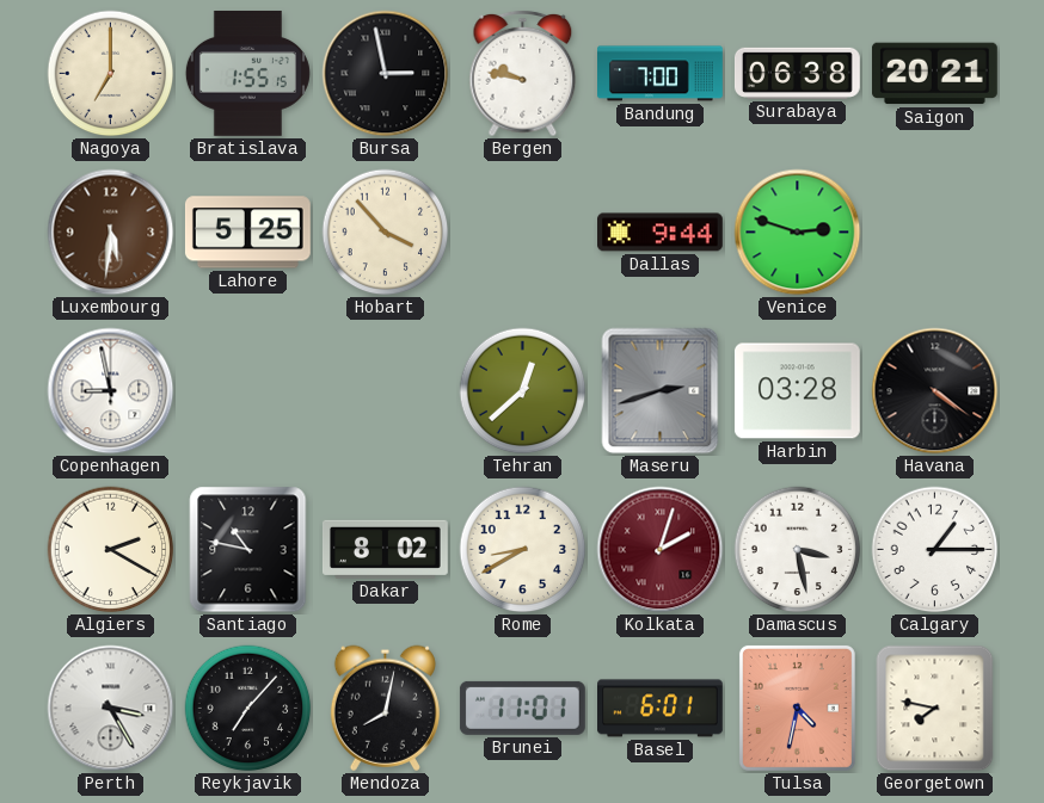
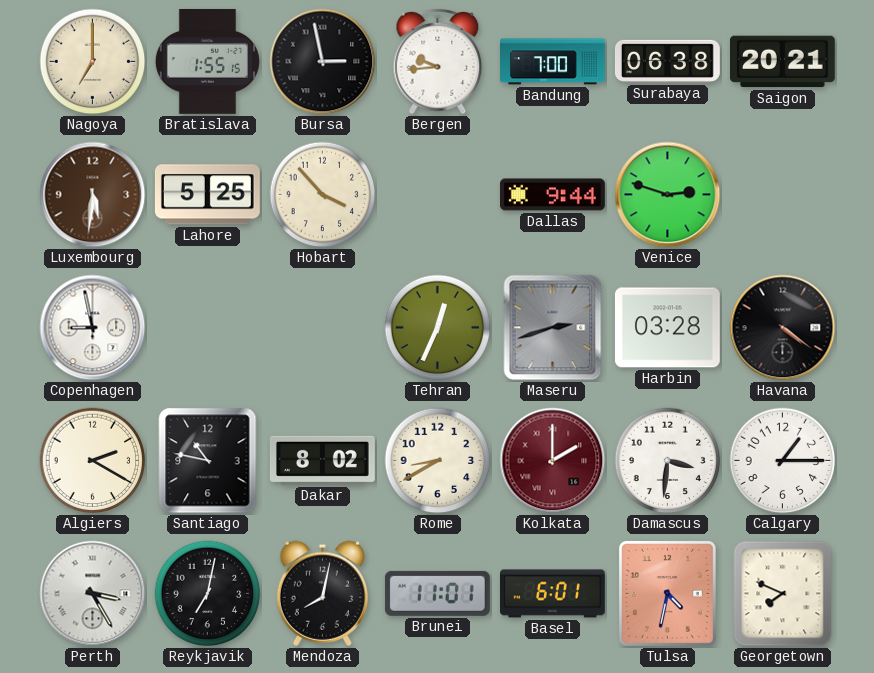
Bergen: 9:47 -> 9:44
Tehran: 12:38 -> 12:34
Kolkata: 2:03 -> 2:00
Damascus: 3:28 -> 3:31
Reykjavik: 7:07 -> 7:02
Georgetown: 7:47 -> 7:49
